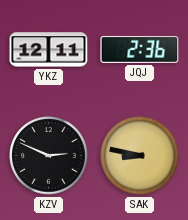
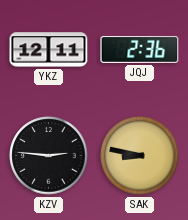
KZV: 2:49 -> 2:46
